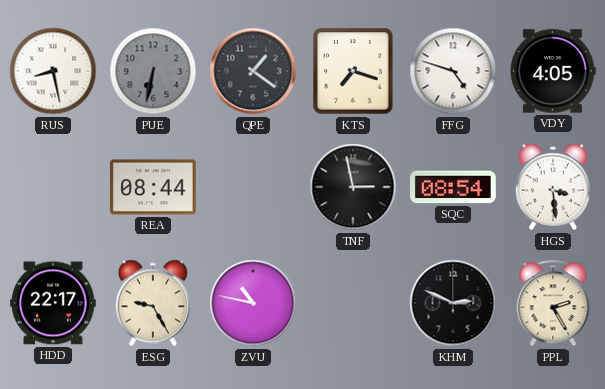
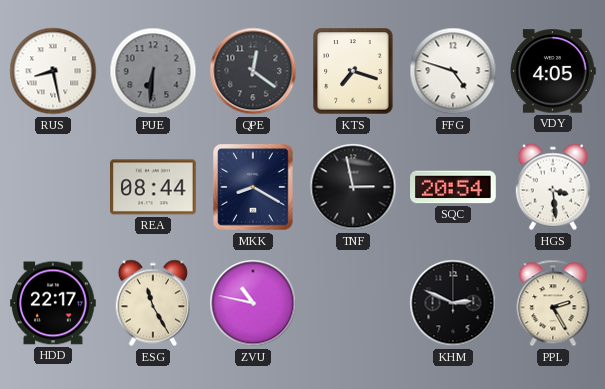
PUE: 6:32 -> 6:31
QPE: 1:21 -> 12:21
MKK: none -> 8:20
SQC: 08:54 -> 20:54
ESG: 9:25 -> 11:25
